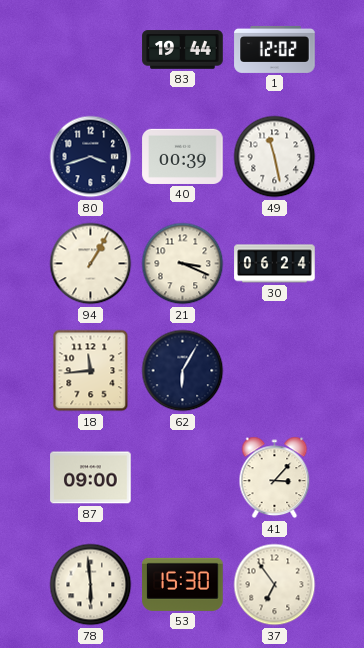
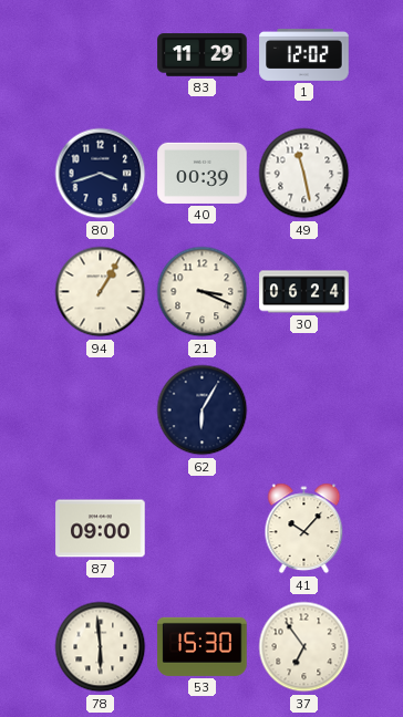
83: 19:44 -> 11:29
18: 11:44 -> none
41: 3:07 -> 10:07
